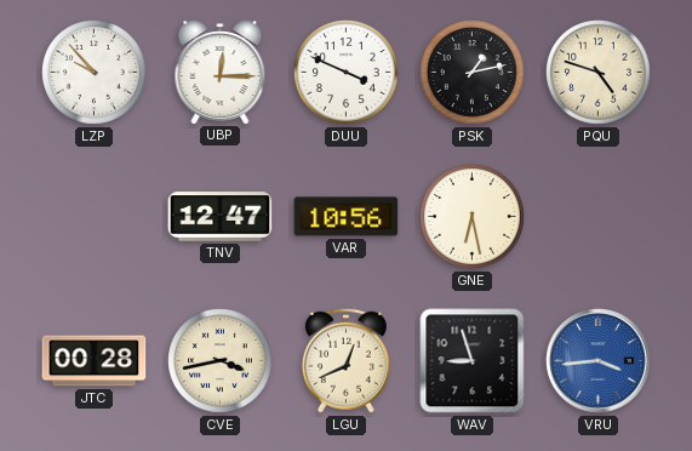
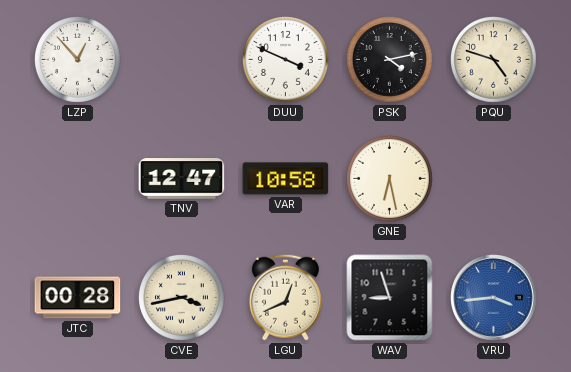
LZP: 9:53 -> 12:53
UBP: 12:15 -> none
PSK: 1:13 -> 4:13
VAR: 10:56 -> 10:58
